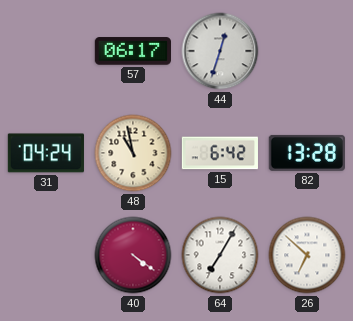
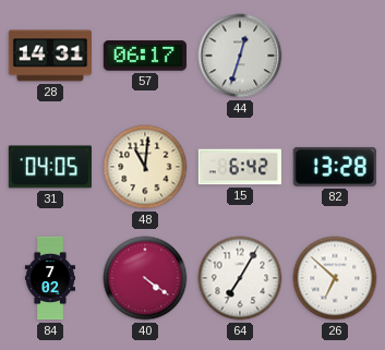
28: none -> 14:31
31: 04:24 -> 04:05
48: 10:58 -> 11:01
84: none -> 7:02
